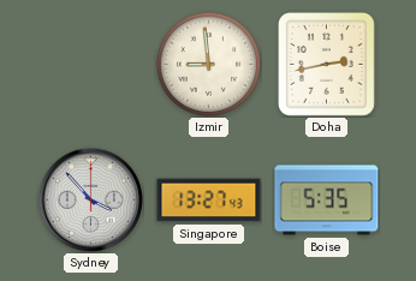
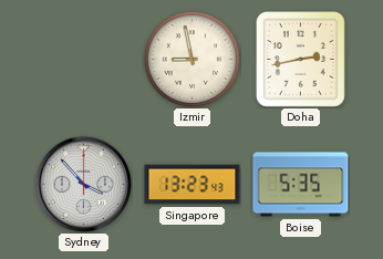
Izmir: 8:59 -> 8:58
Singapore: 13:27 -> 13:23
